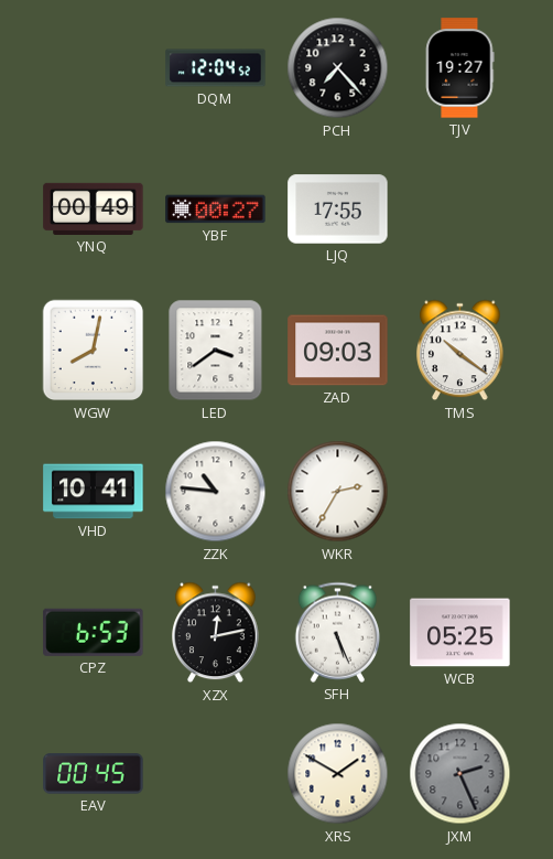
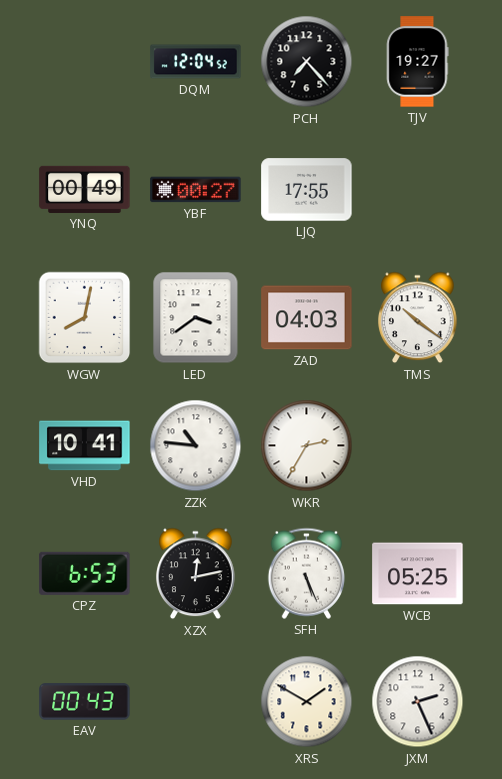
ZAD: 09:03 -> 04:03
EAV: 00:45 -> 00:43
JXM dial: grey -> white
